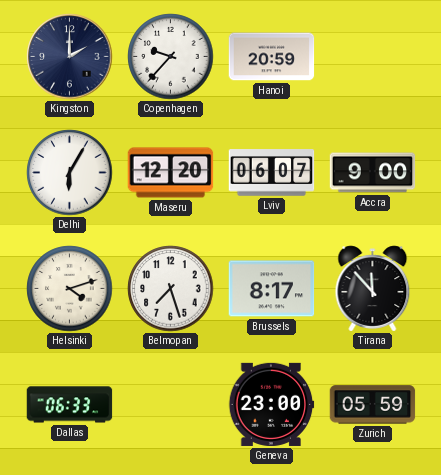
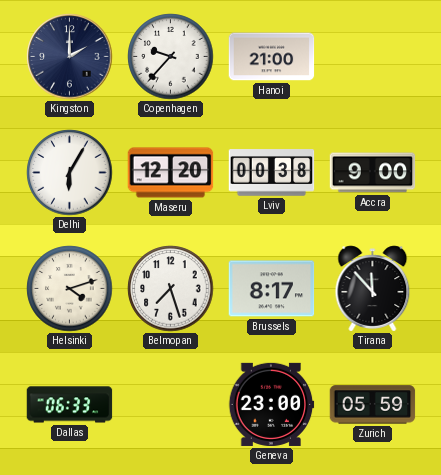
Hanoi: 20:59 -> 21:00
Lviv: 06:07 -> 00:38
